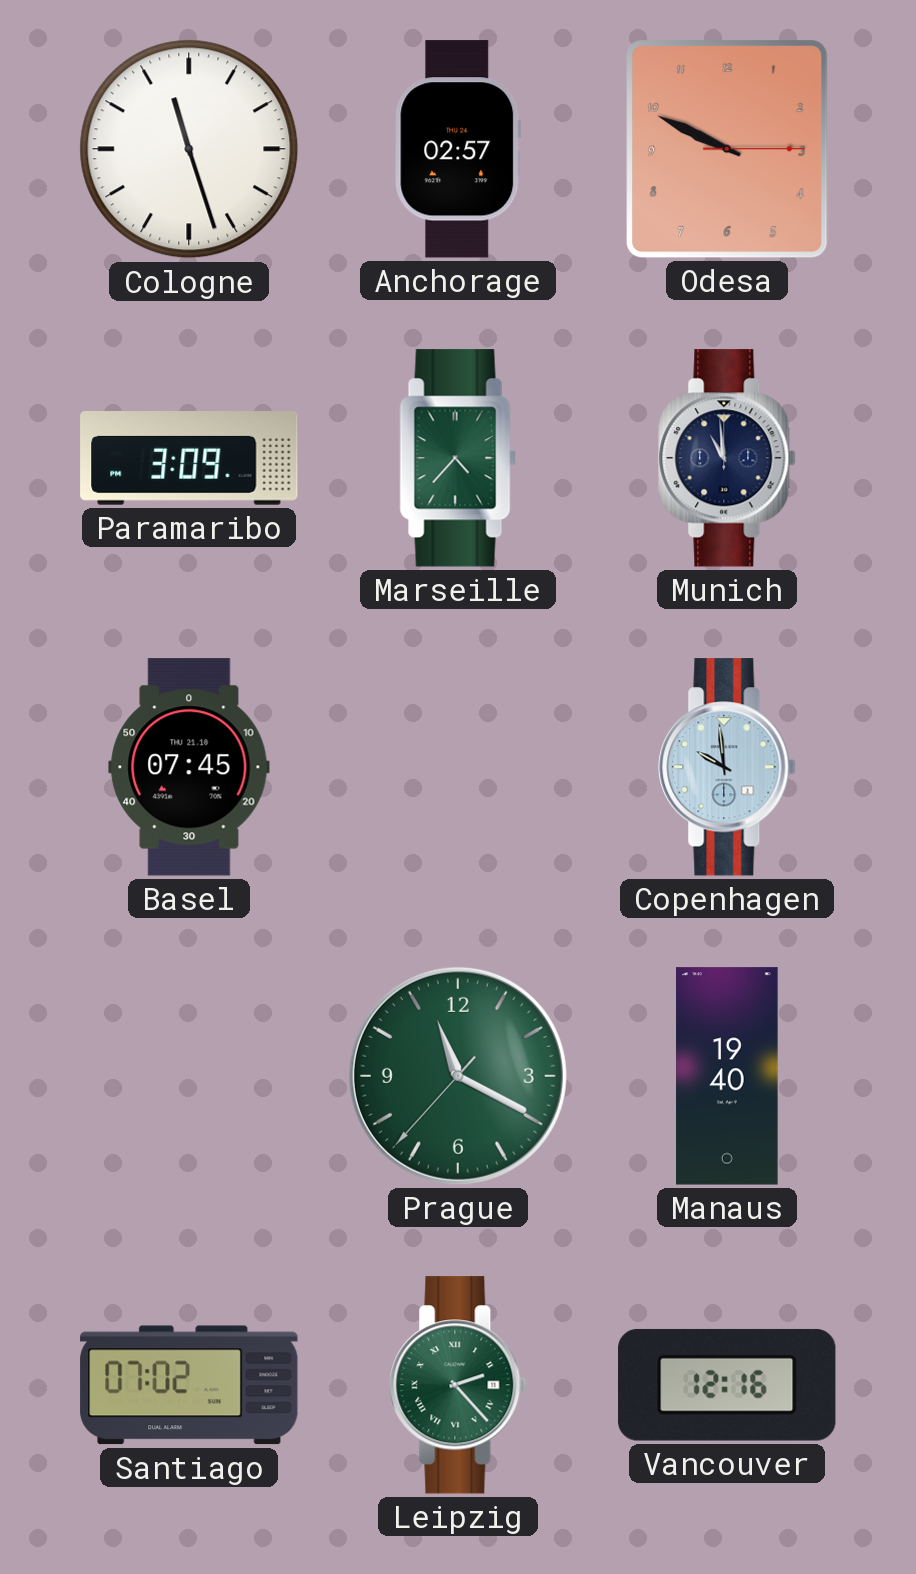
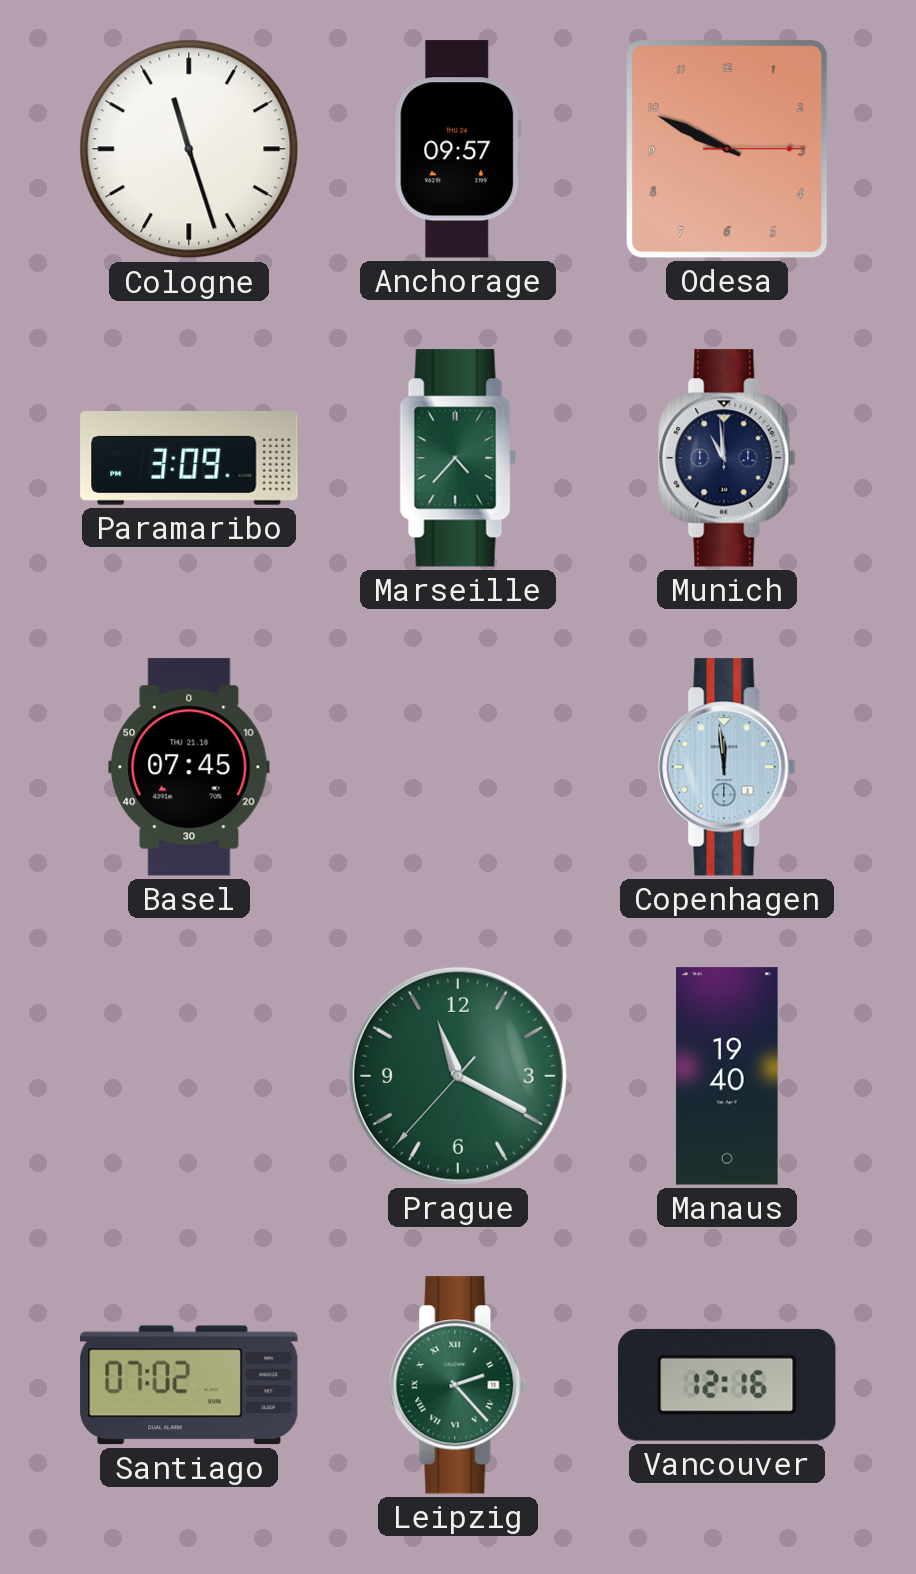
Anchorage: 02:57 -> 09:57
Copenhagen: 9:59 -> 11:59
